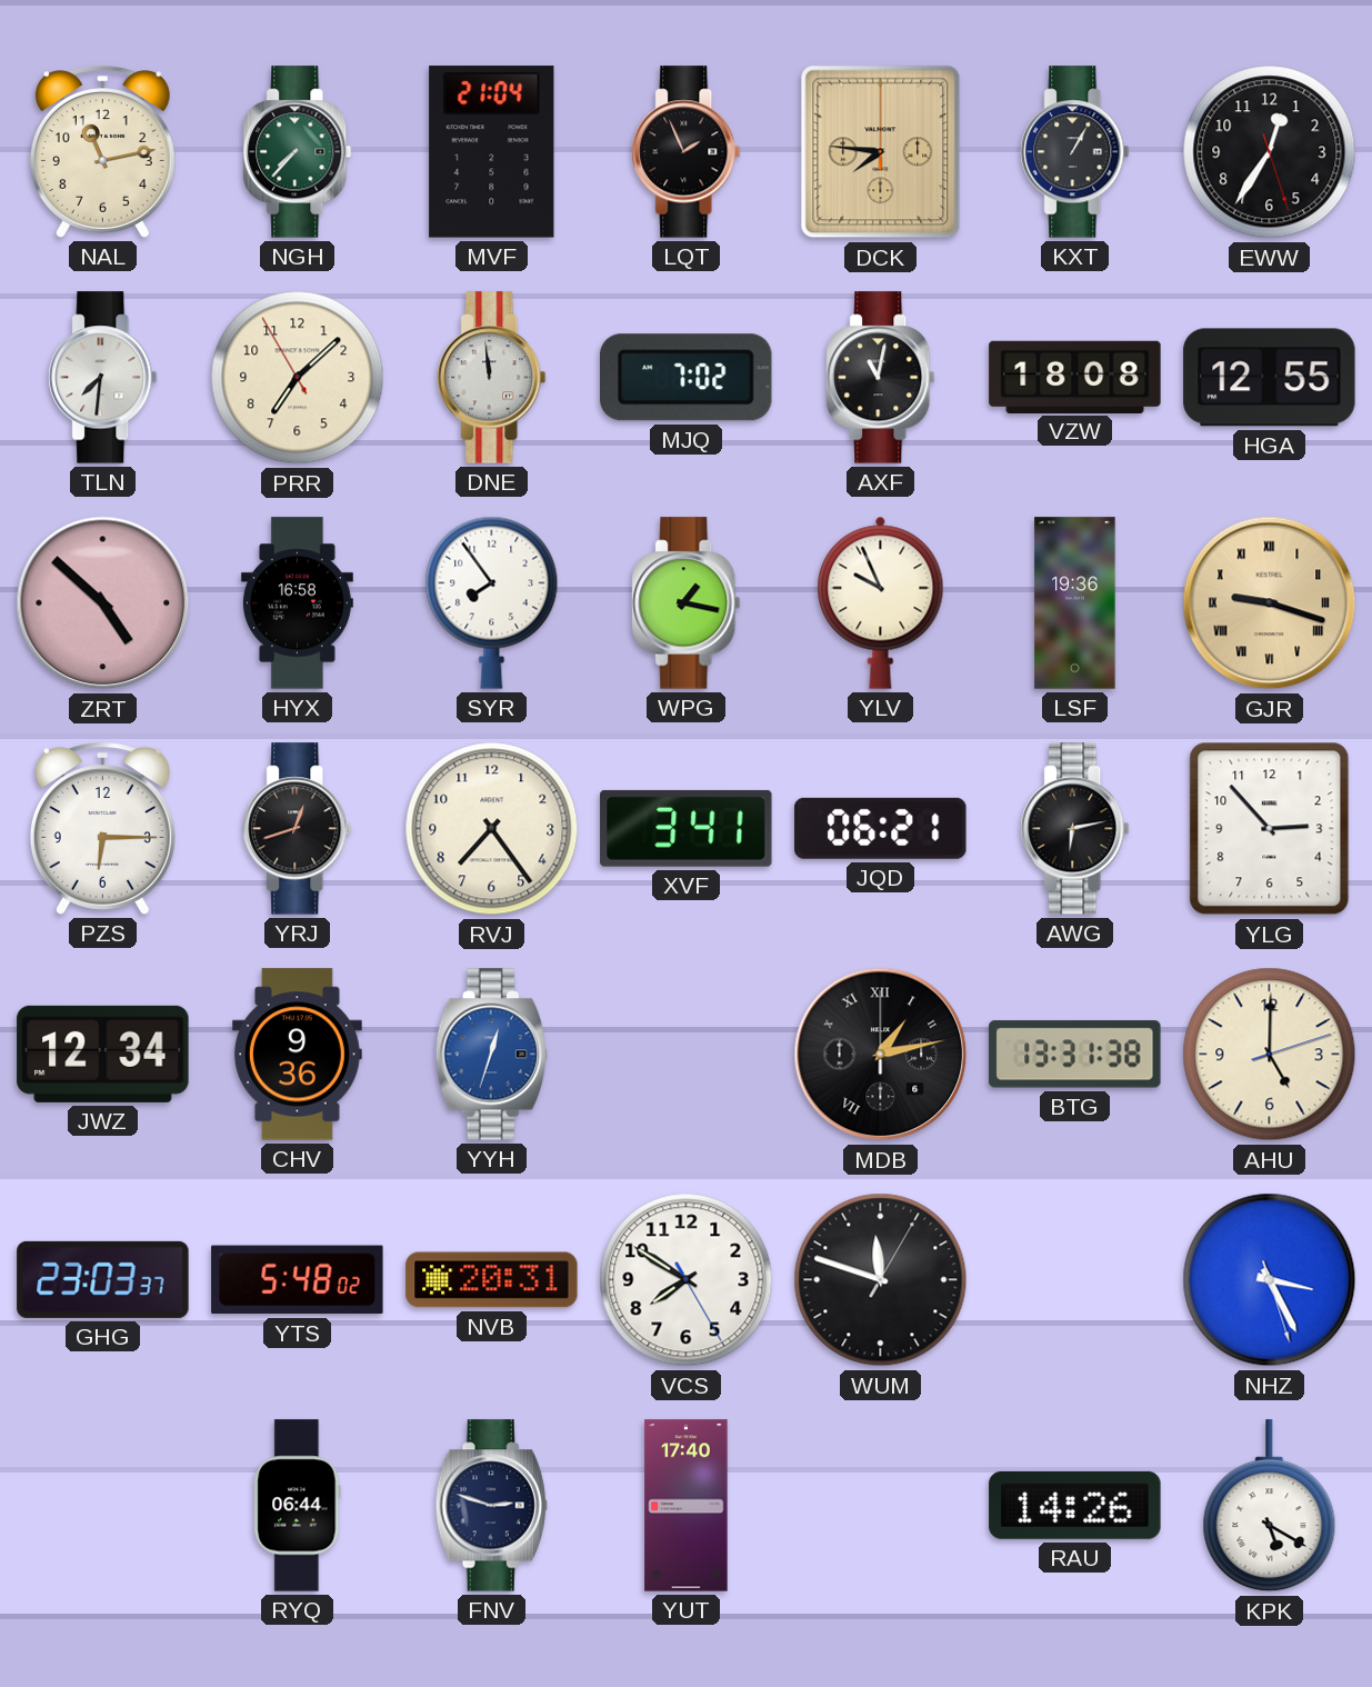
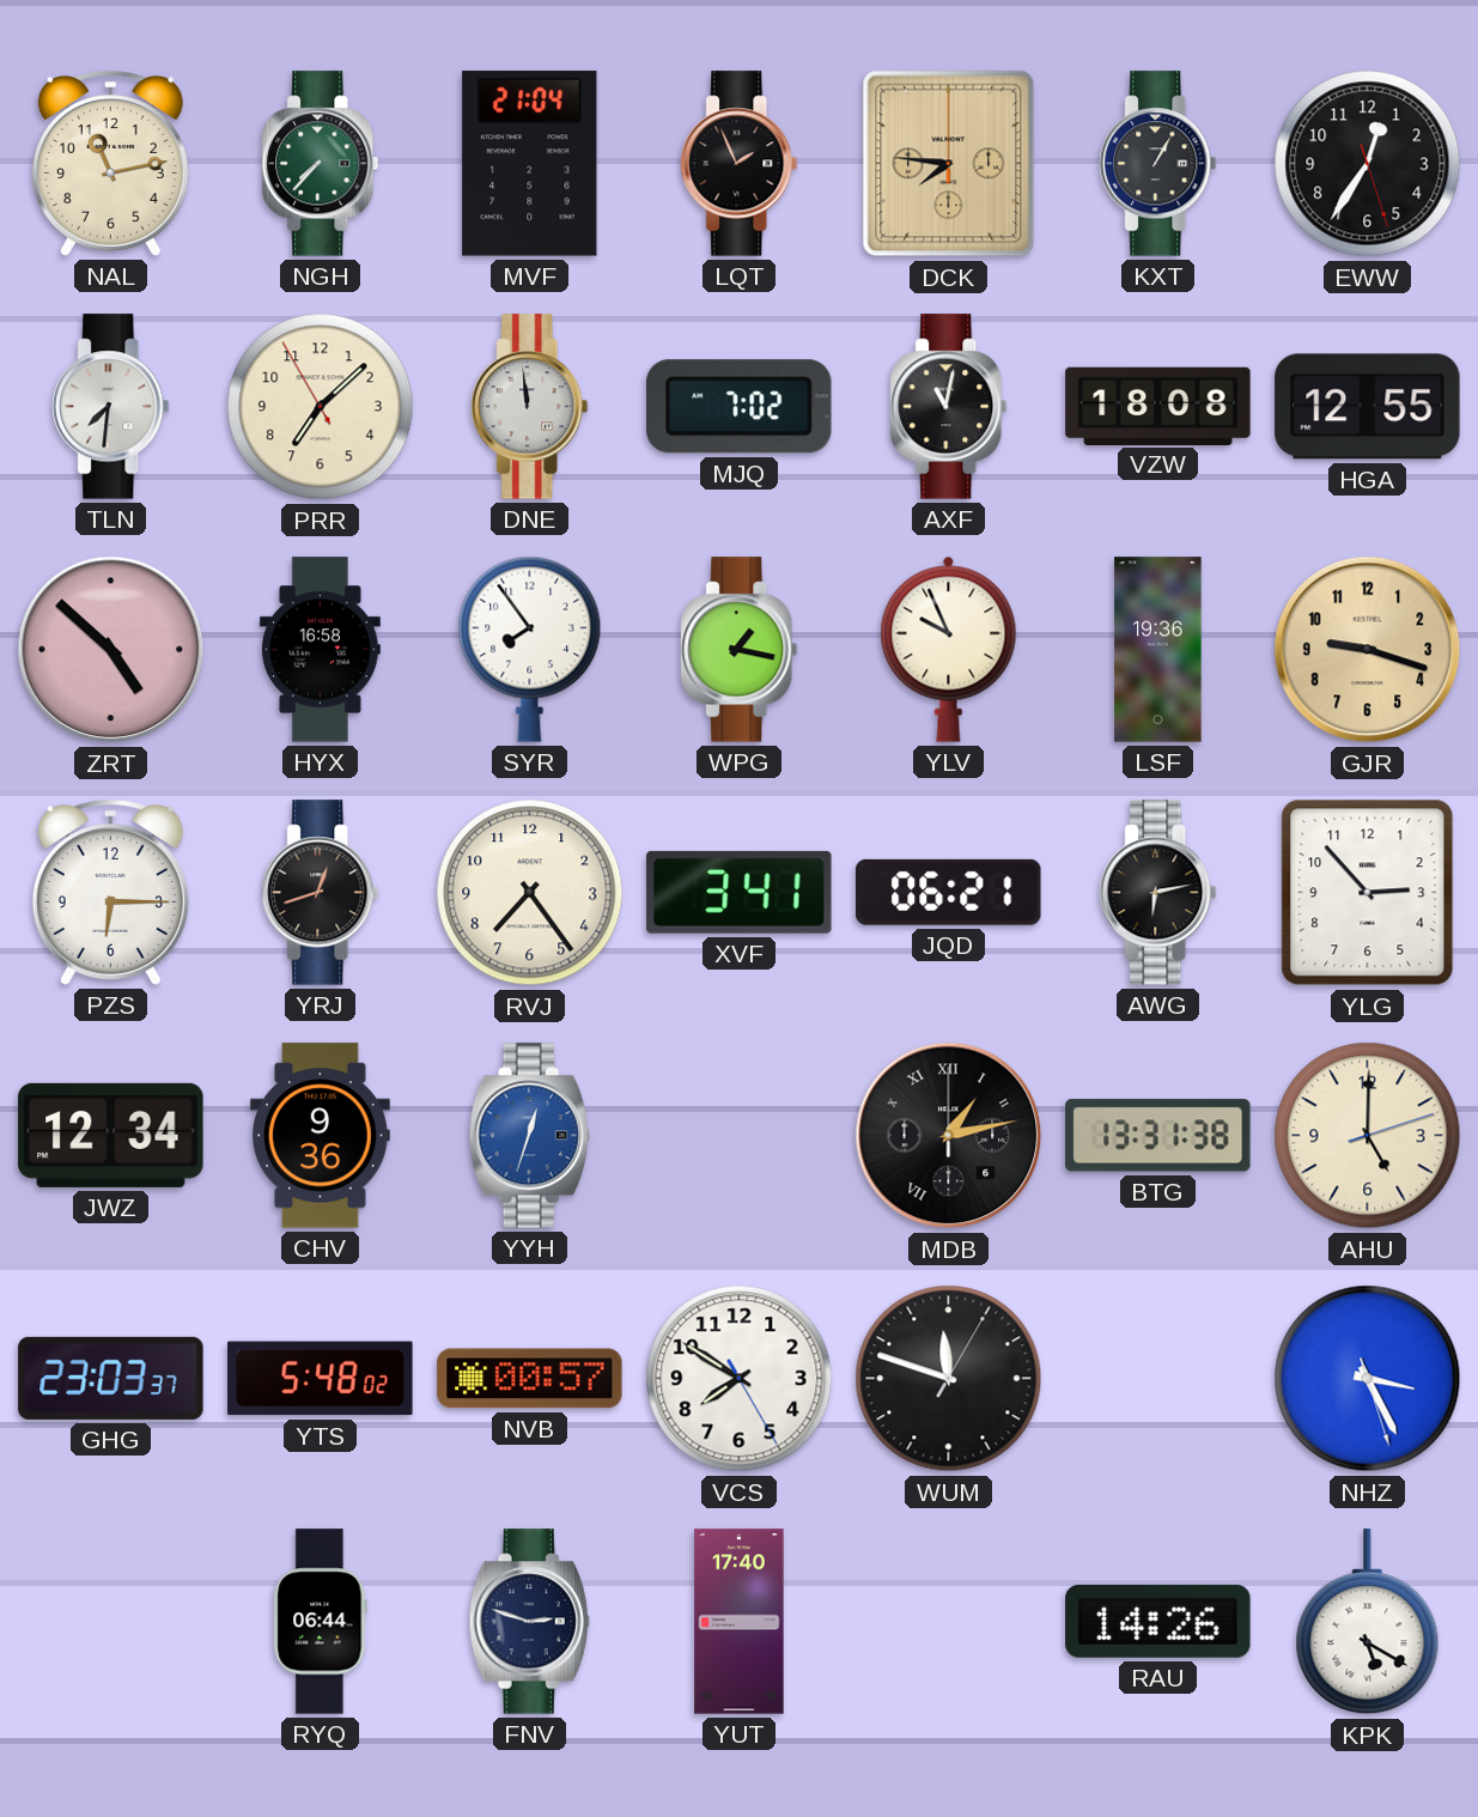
GJR numerals: Roman -> Arabic
NVB: 20:31 -> 00:57
